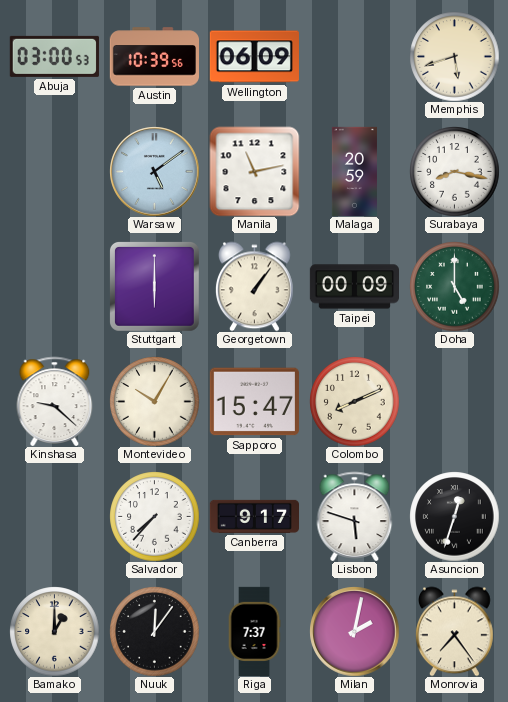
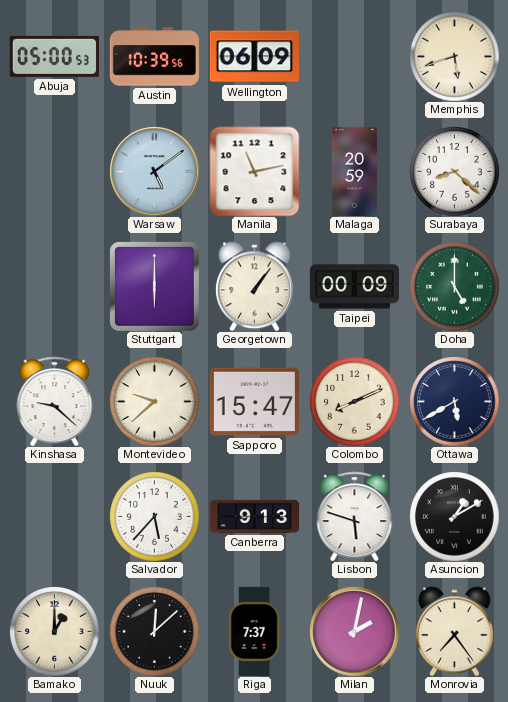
Abuja: 03:00 -> 05:00
Surabaya: 8:17 -> 8:22
Montevideo: 10:05 -> 9:38
Ottawa: none -> 5:40
Salvador: 7:37 -> 5:37
Canberra: 9:17 -> 9:13
Asuncion: 12:33 -> 1:10
Nuuk: 12:06 -> 12:08
